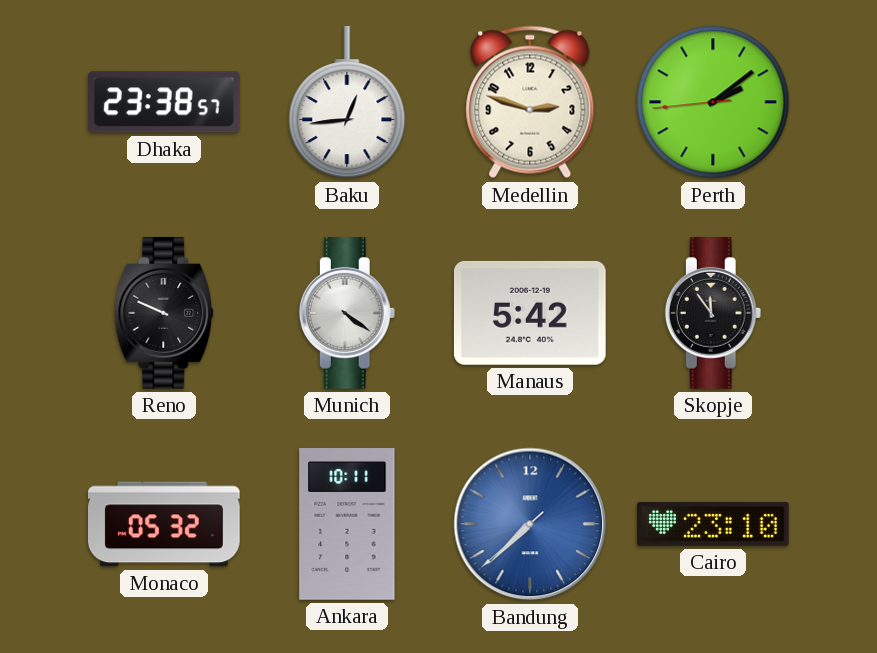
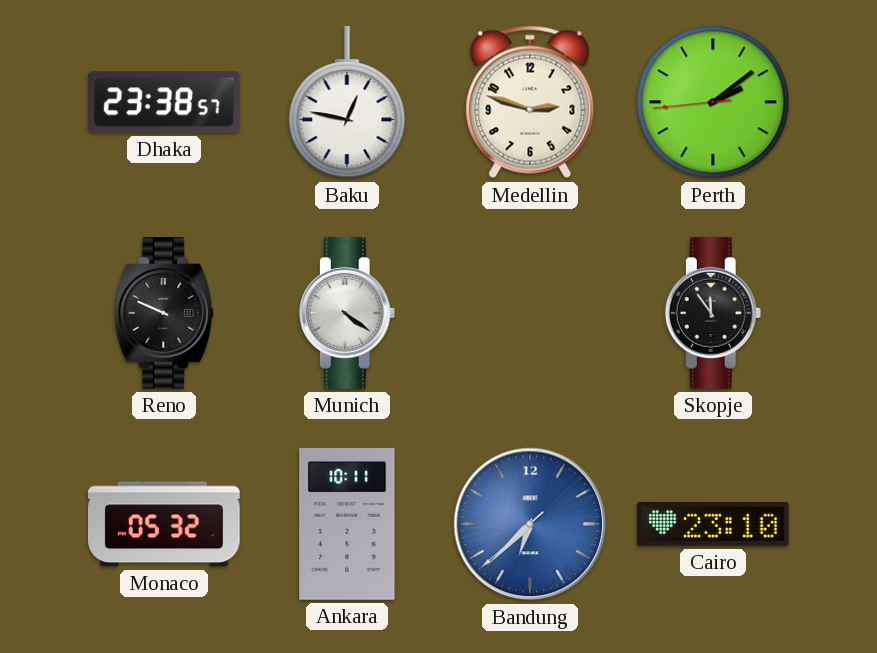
Baku: 12:44 -> 12:47
Manaus: 5:42 -> none
Bandung: 7:37 -> 6:37
